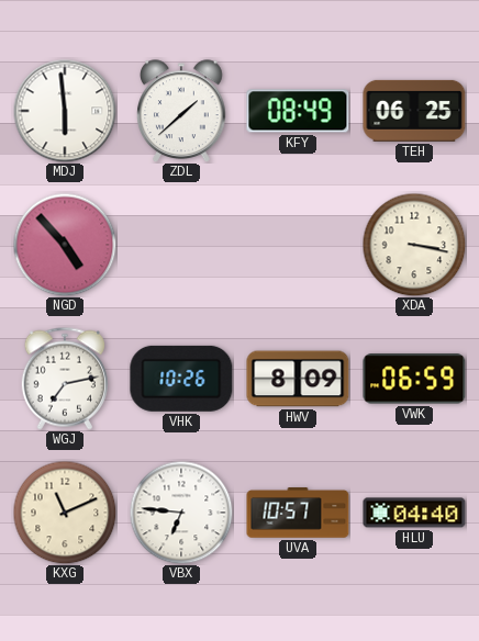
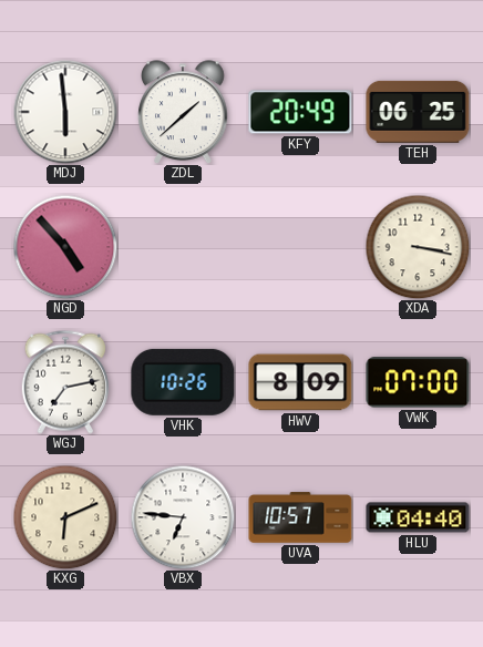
KFY: 08:49 -> 20:49
VWK: 06:59 -> 07:00
KXG: 11:11 -> 6:11
